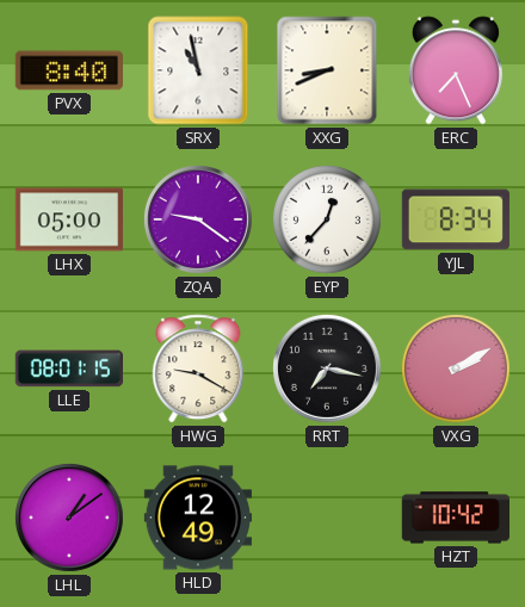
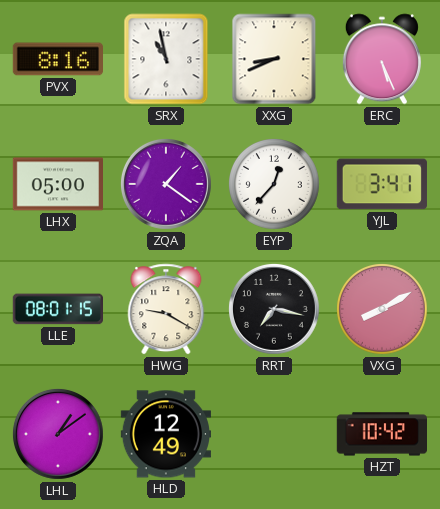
PVX: 8:40 -> 8:16
ERC: 7:26 -> 5:26
ZQA: 9:21 -> 1:21
YJL: 8:34 -> 3:41
VXG: 2:10 -> 8:10
